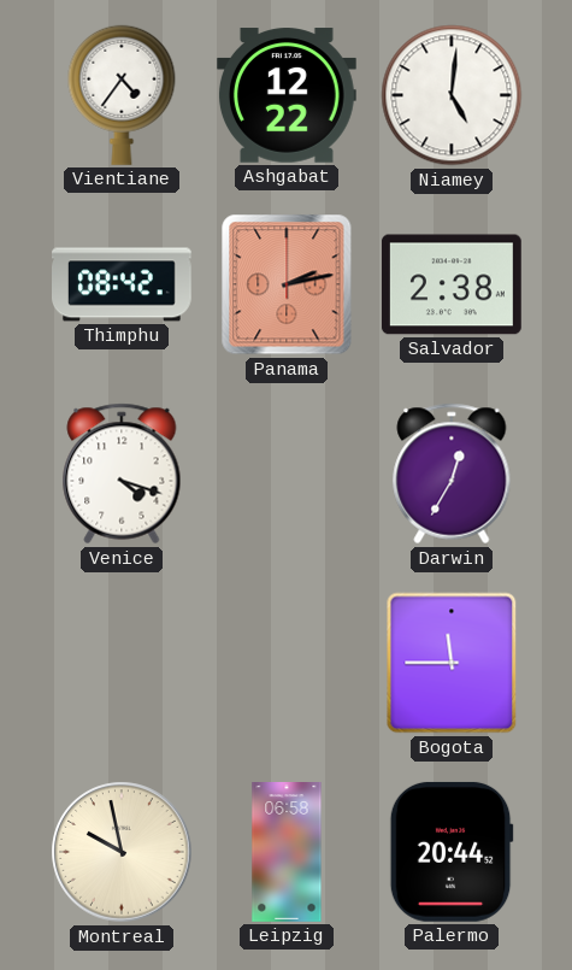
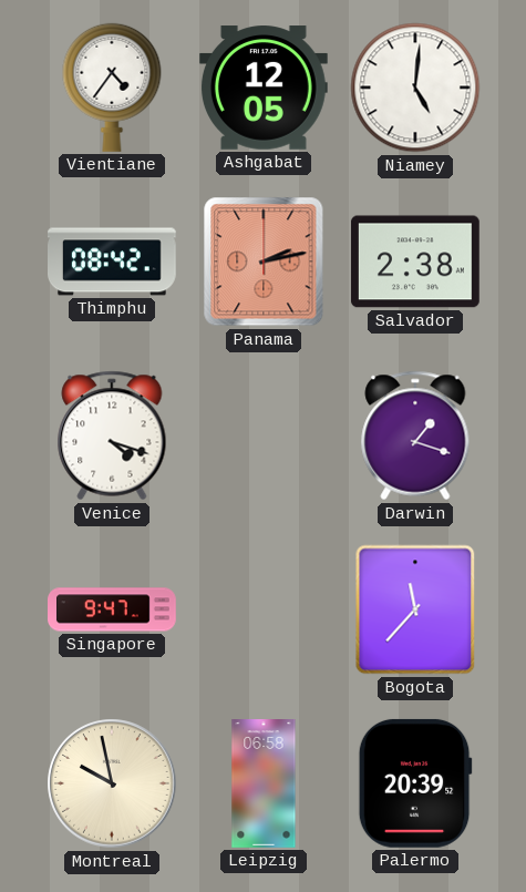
Ashgabat: 12:22 -> 12:05
Darwin: 12:35 -> 1:18
Singapore: none -> 9:47
Bogota: 11:45 -> 11:37
Palermo: 20:44 -> 20:39
